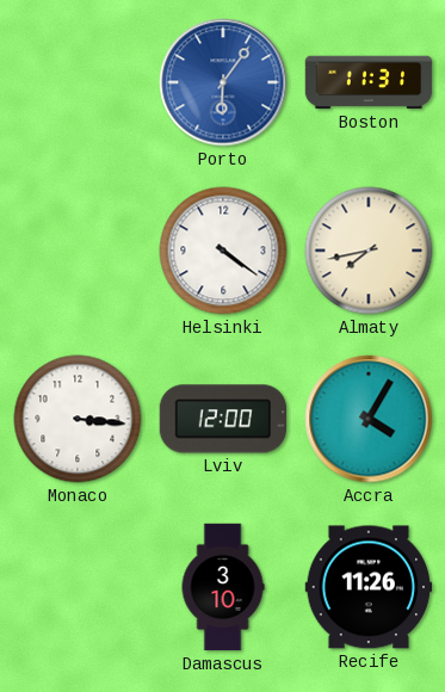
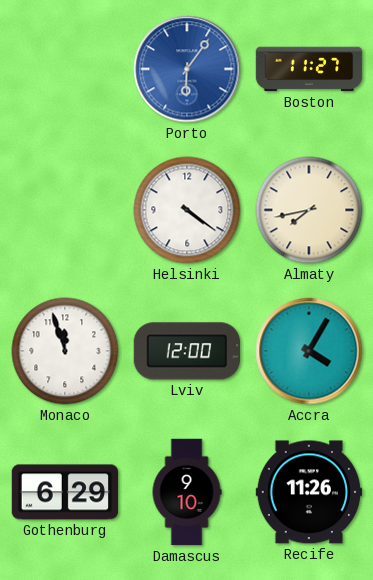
Boston: 11:31 -> 11:27
Monaco: 3:16 -> 11:57
Gothenburg: none -> 6:29
Damascus: 3:10 -> 9:10
